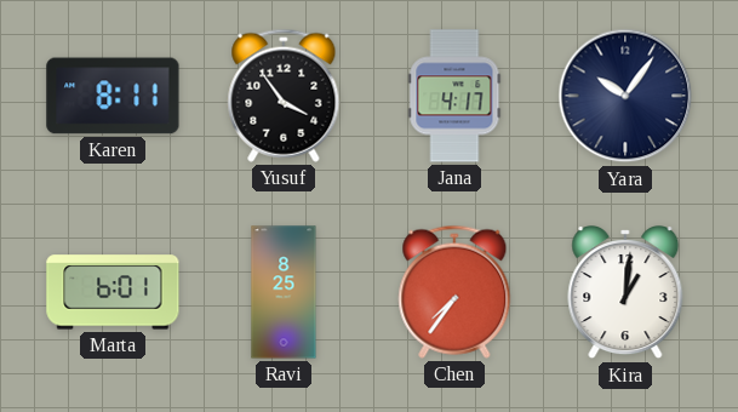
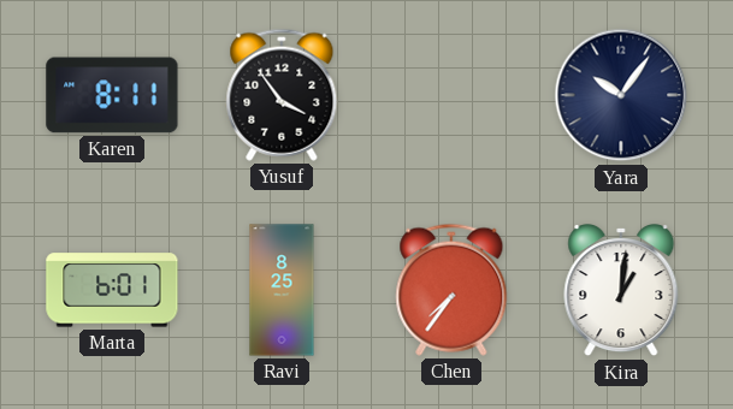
Jana: 4:17 -> none
